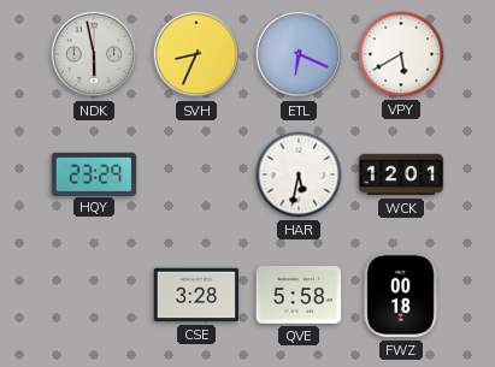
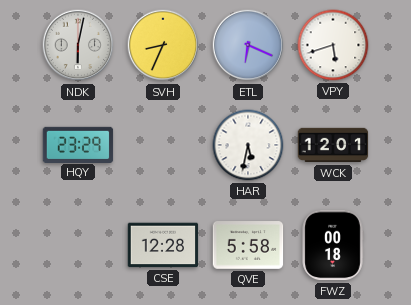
NDK: 5:58 -> 6:02
VPY: 5:40 -> 5:42
CSE: 3:28 -> 12:28
